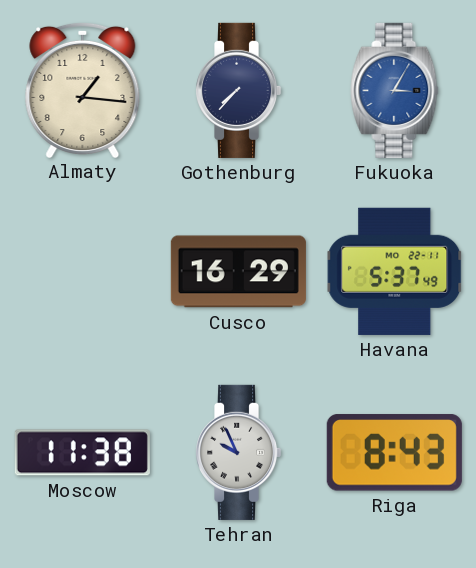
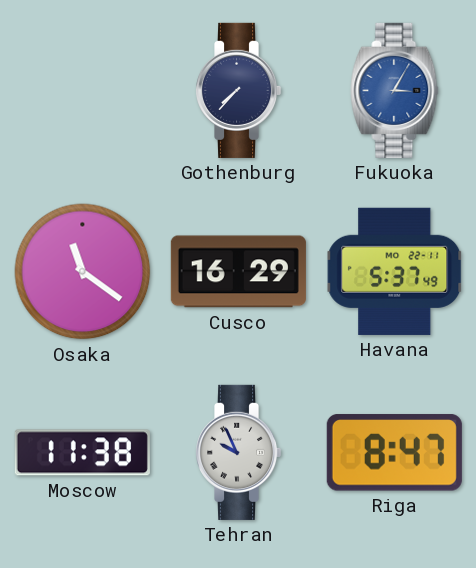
Almaty: 1:16 -> none
Osaka: none -> 11:21
Riga: 8:43 -> 8:47
